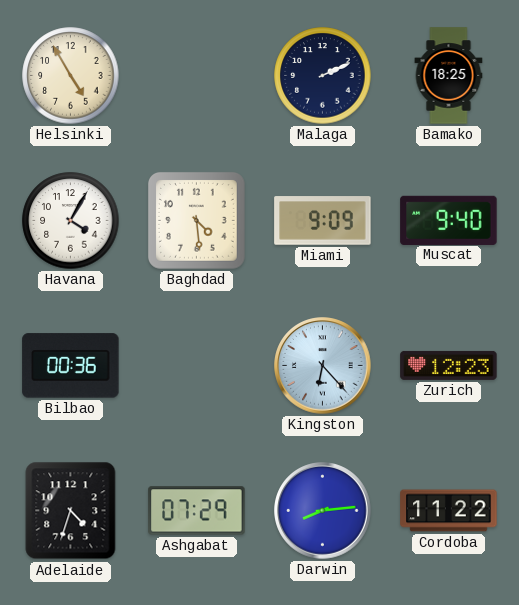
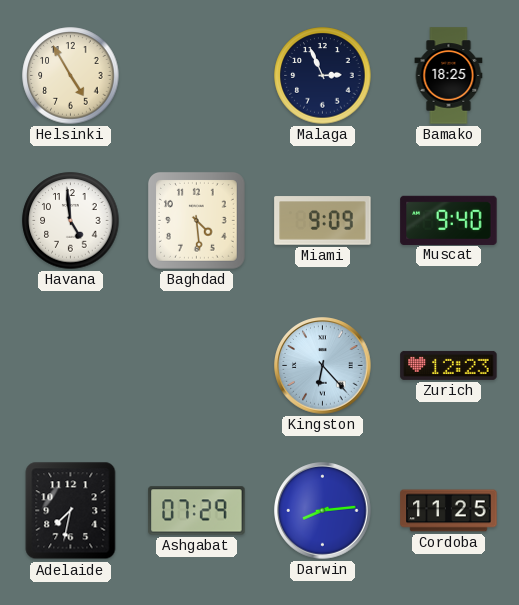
Malaga: 2:11 -> 2:56
Havana: 4:05 -> 4:59
Bilbao: 00:36 -> none
Adelaide: 4:33 -> 7:32
Cordoba: 11:22 -> 11:25
